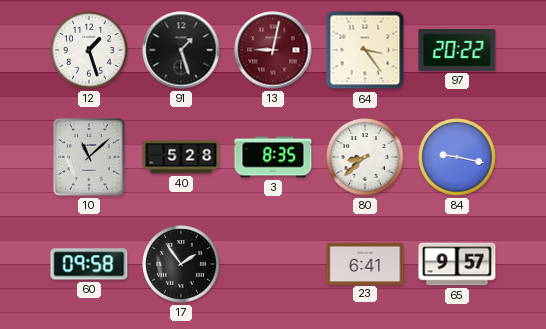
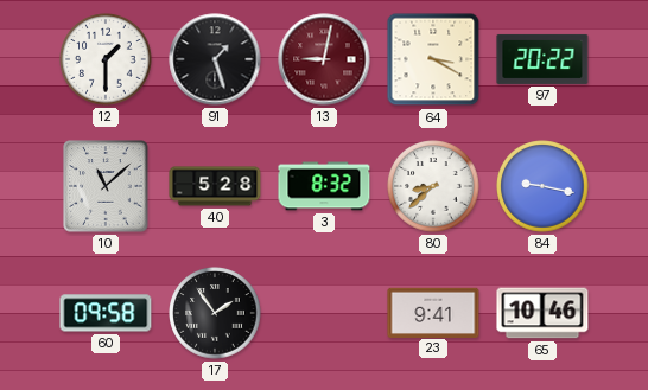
12: 1:27 -> 1:30
64: 3:24 -> 3:20
3: 8:35 -> 8:32
23: 6:41 -> 9:41
65: 9:57 -> 10:46
